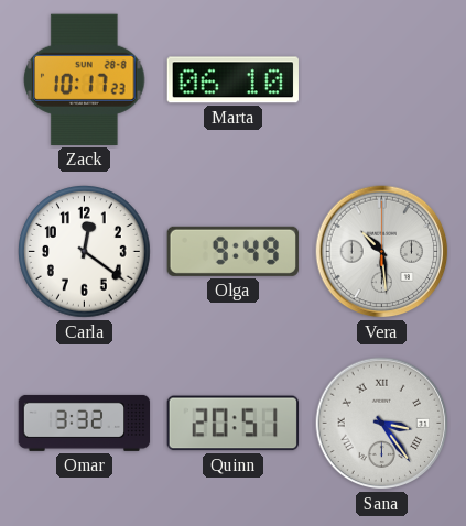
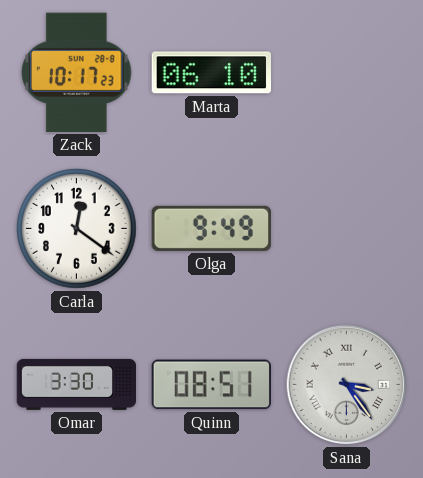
Vera: 10:29 -> none
Omar: 3:32 -> 3:30
Quinn: 20:51 -> 08:51
